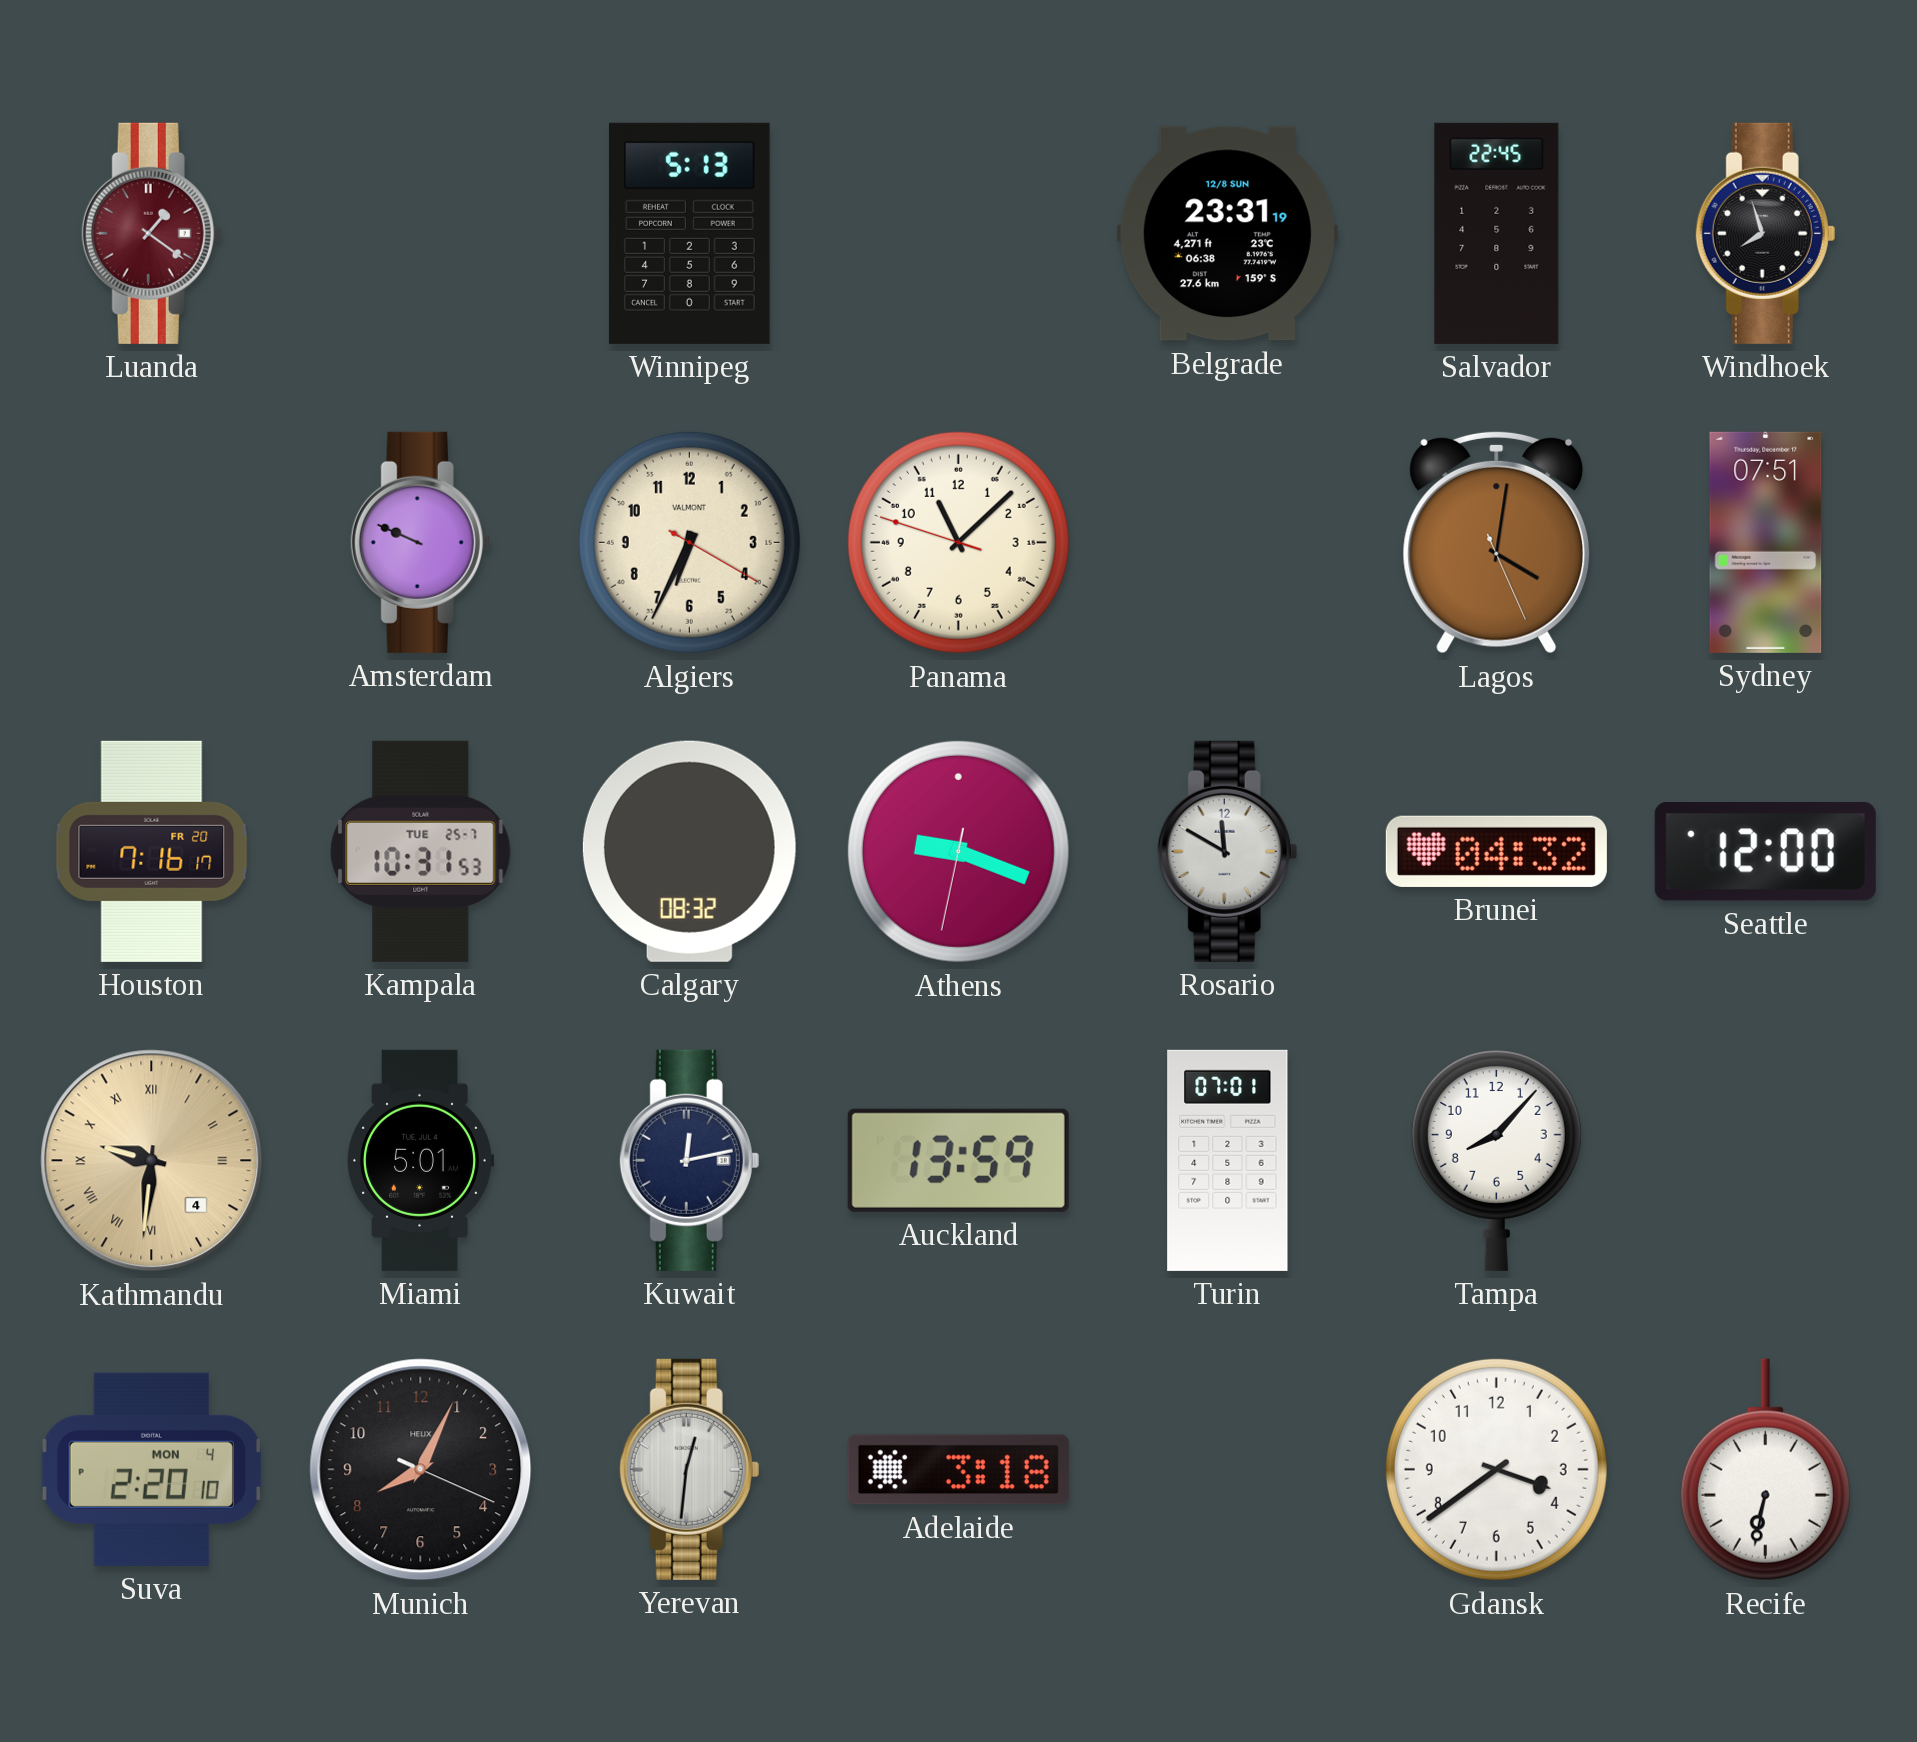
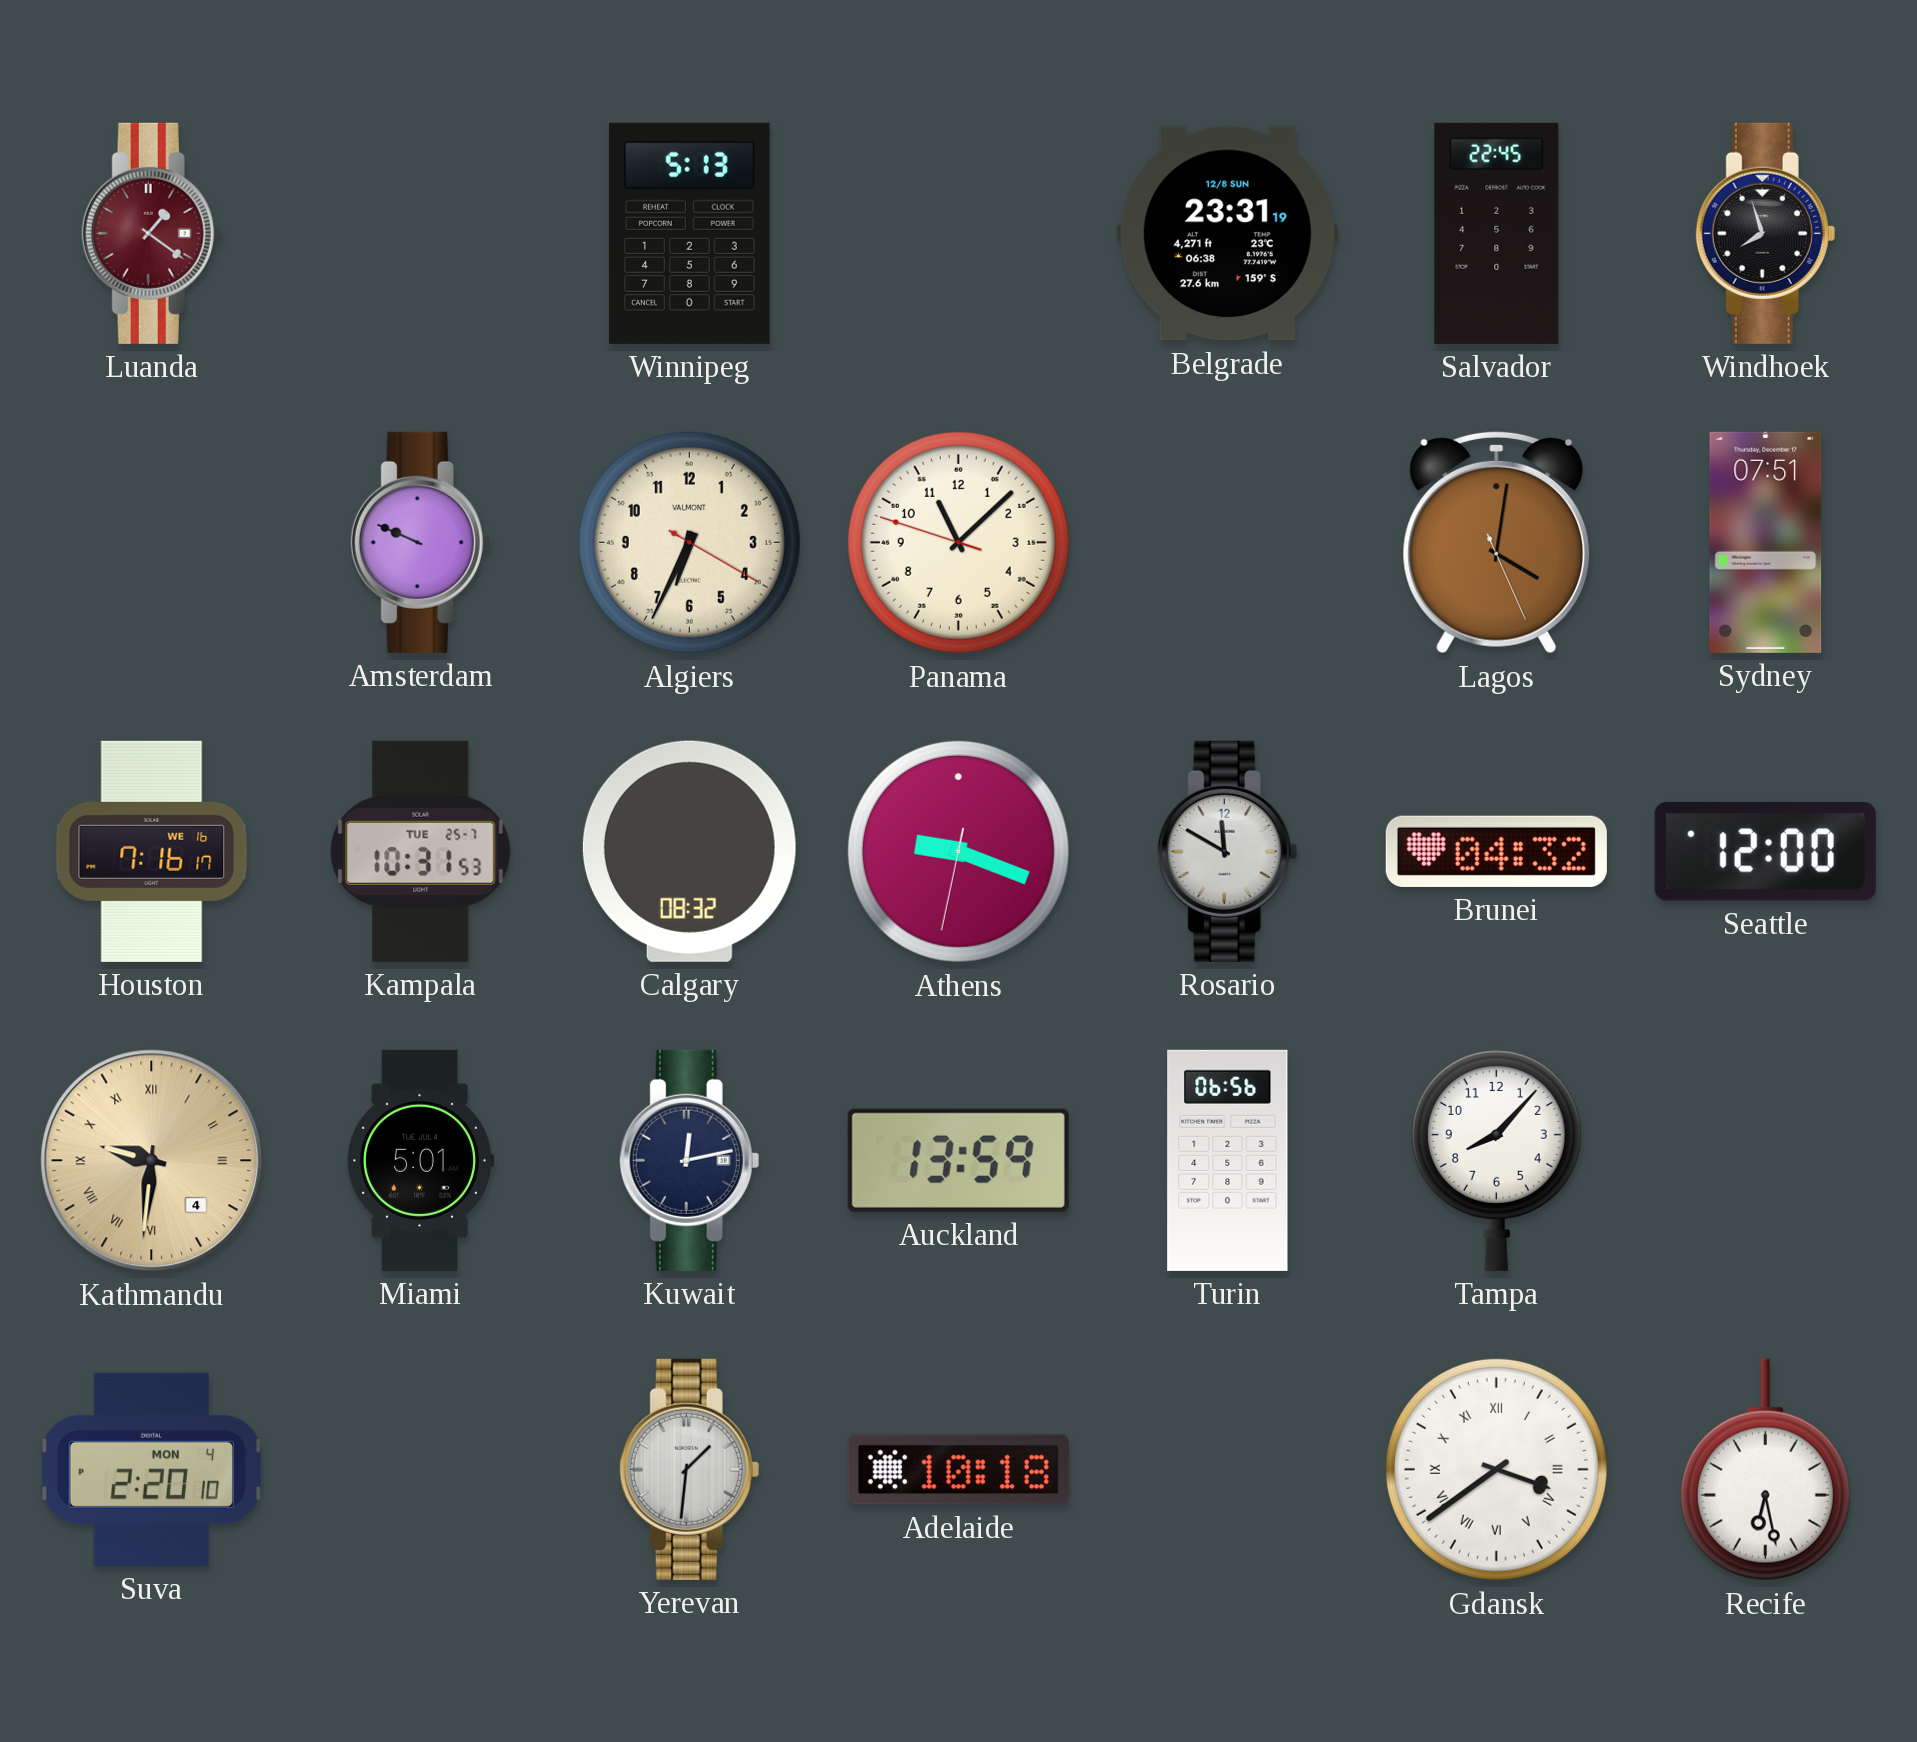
Houston date: FR 20 -> WE 16
Turin: 07:01 -> 06:56
Munich: 8:04 -> none
Yerevan: 12:31 -> 1:31
Adelaide: 3:18 -> 10:18
Gdansk numerals: Arabic -> Roman
Recife: 6:32 -> 6:28
